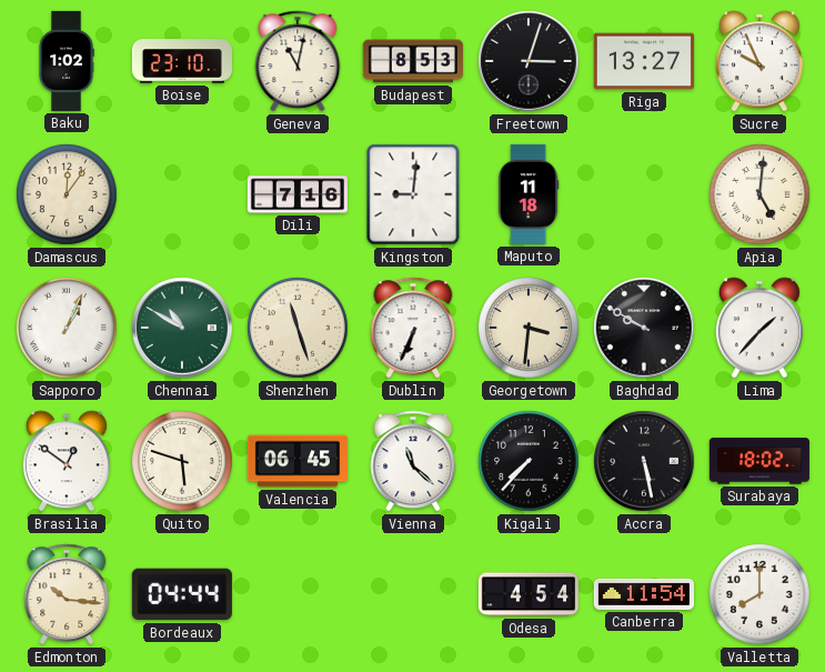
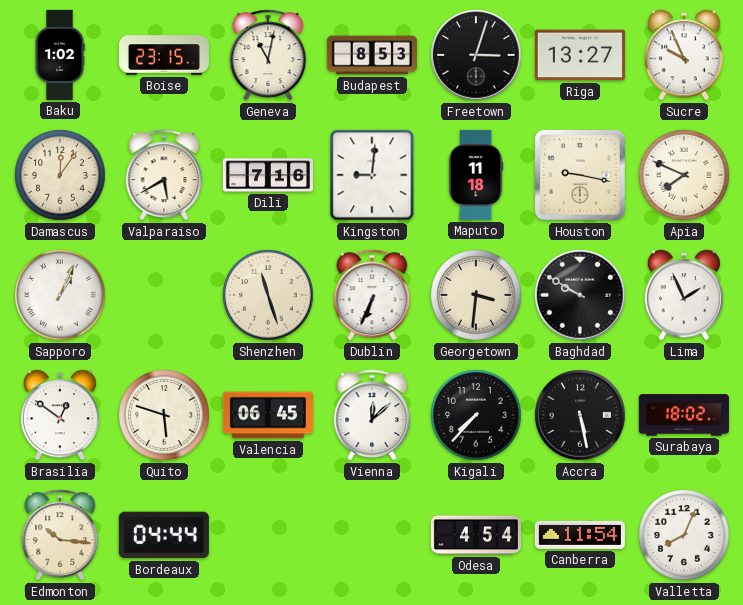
Boise: 23:10 -> 23:15
Valparaiso: none -> 5:40
Houston: none -> 9:17
Apia: 5:01 -> 7:49
Chennai: 10:50 -> none
Lima: 1:37 -> 1:56
Vienna: 11:22 -> 12:08
Valletta: 8:00 -> 8:04
